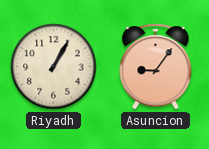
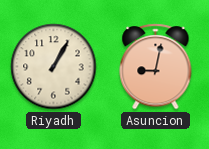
Asuncion: 9:06 -> 9:02
